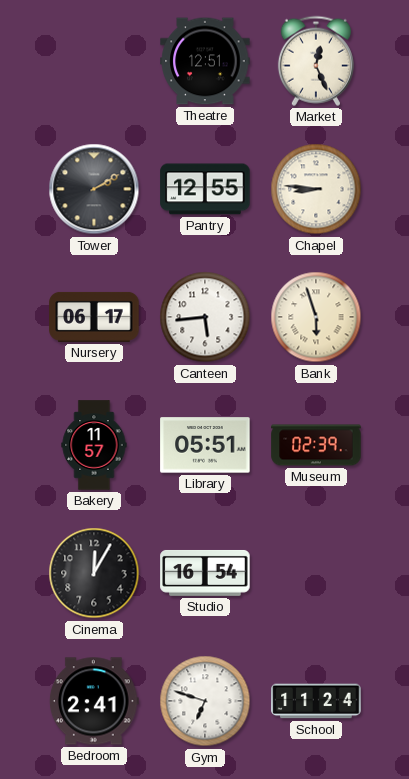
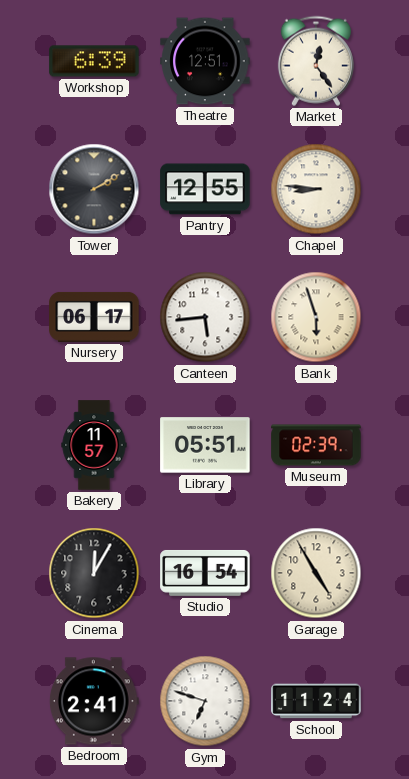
Workshop: none -> 6:39
Market: 12:26 -> 12:24
Garage: none -> 4:55
